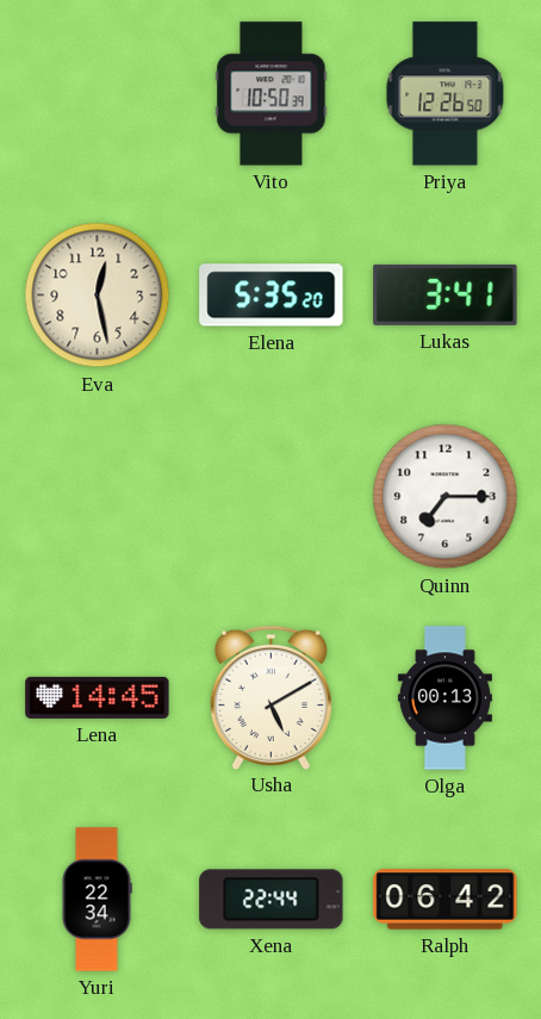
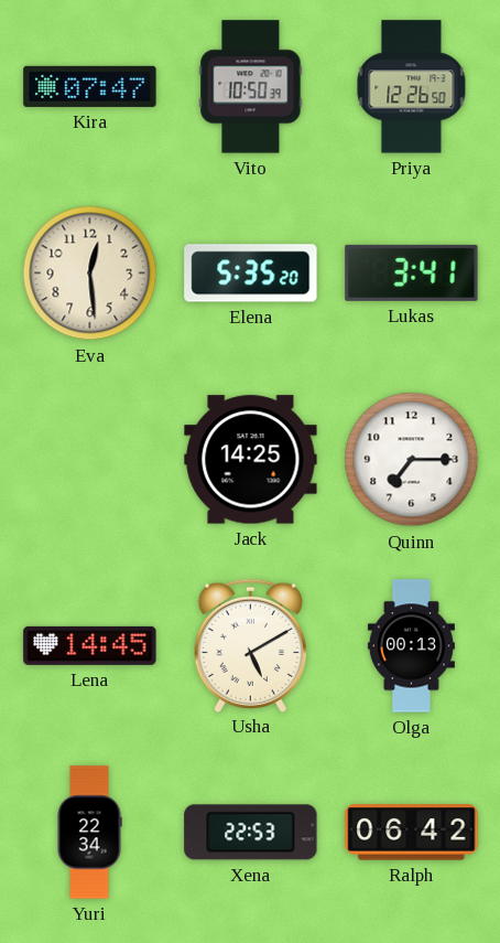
Kira: none -> 07:47
Eva: 12:28 -> 12:29
Jack: none -> 14:25
Xena: 22:44 -> 22:53
